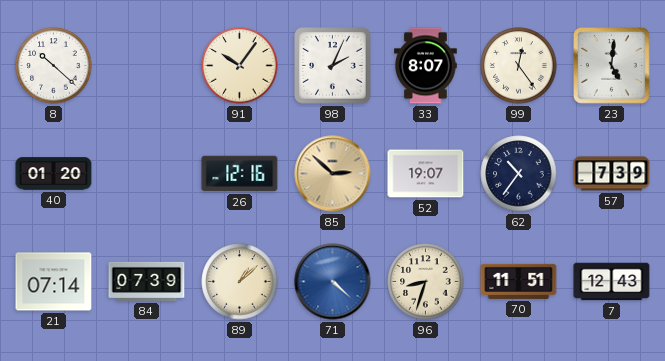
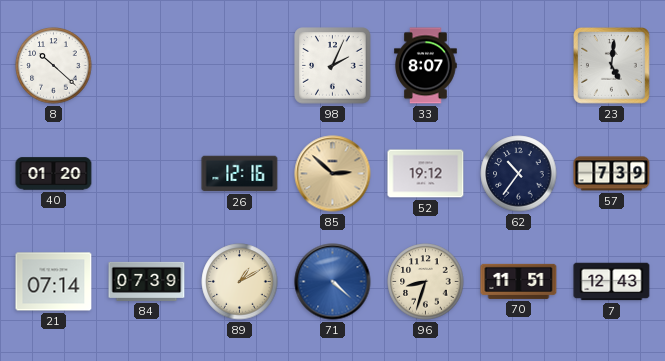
91: 10:06 -> none
99: 12:24 -> none
52: 19:07 -> 19:12
89: 1:08 -> 1:10
